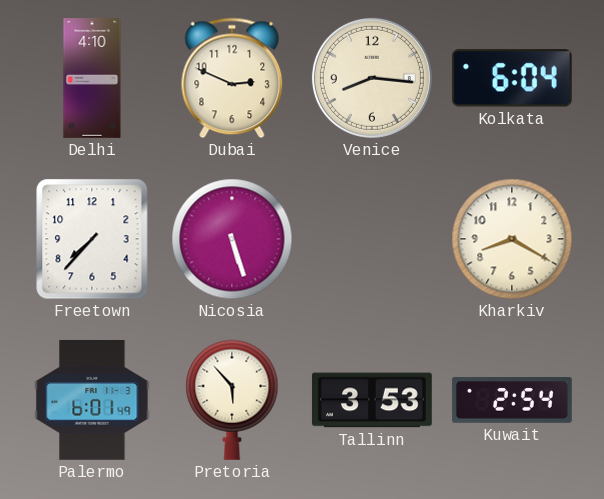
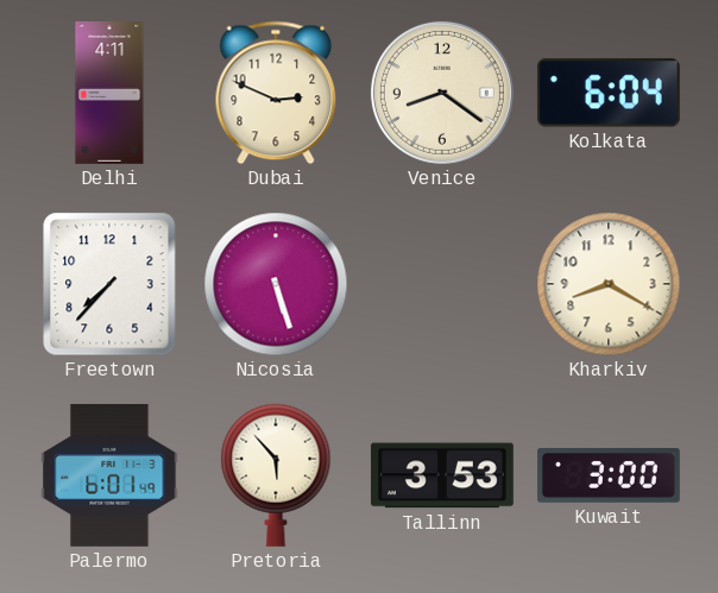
Delhi: 4:10 -> 4:11
Venice: 8:16 -> 8:21
Kuwait: 2:54 -> 3:00
